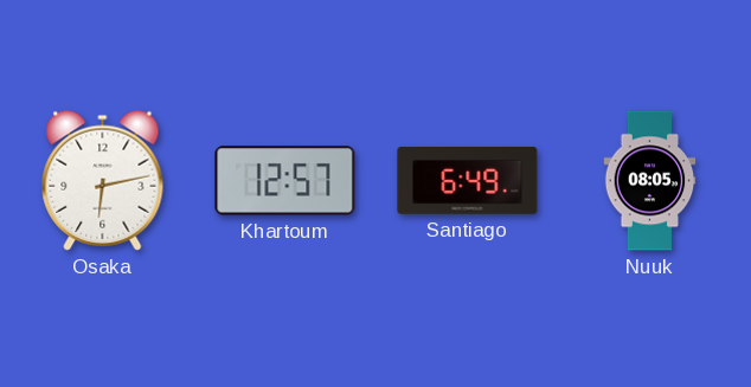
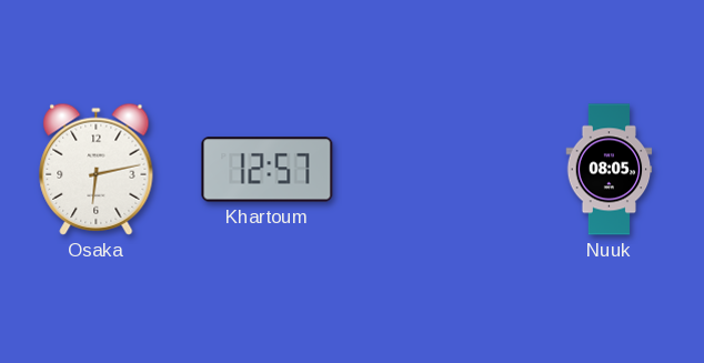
Santiago: 6:49 -> none
